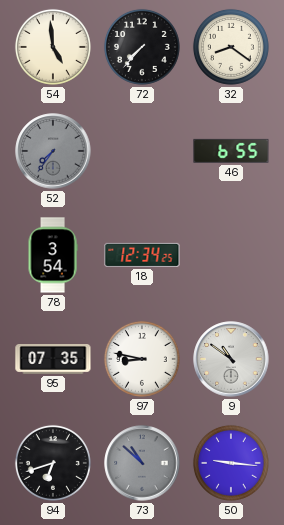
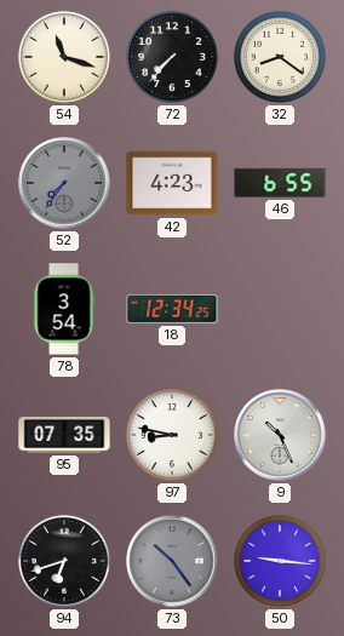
54: 4:59 -> 11:18
42: none -> 4:23
9: 10:51 -> 10:26
73: 10:52 -> 10:24
